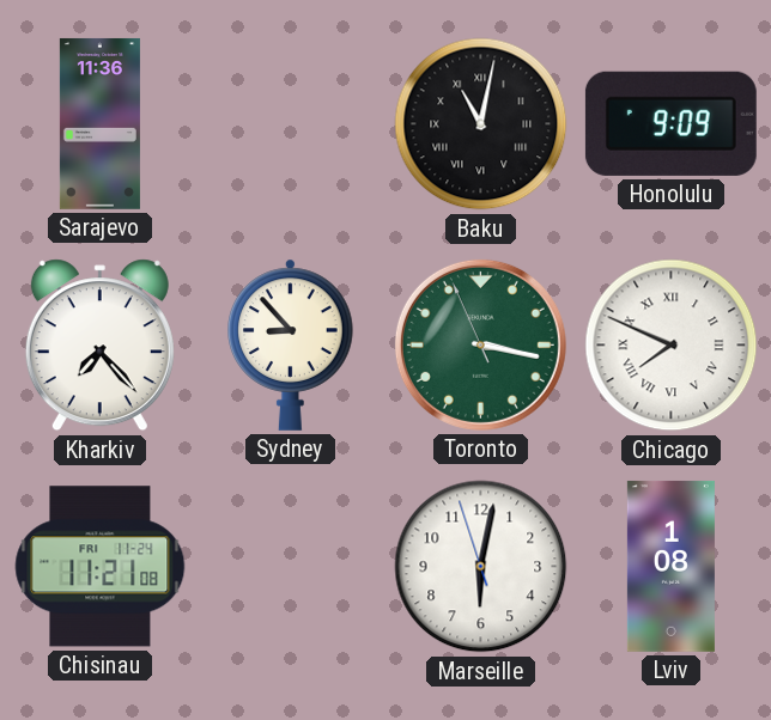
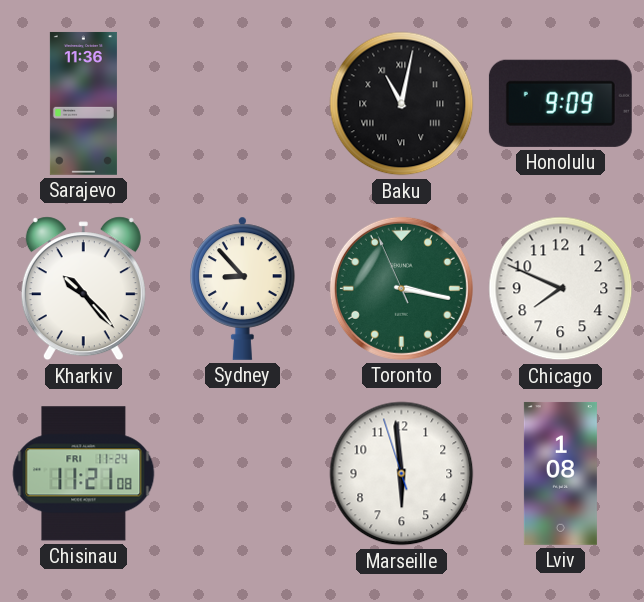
Kharkiv: 7:23 -> 10:23
Chicago numerals: Roman -> Arabic
Marseille: 6:01 -> 5:58
